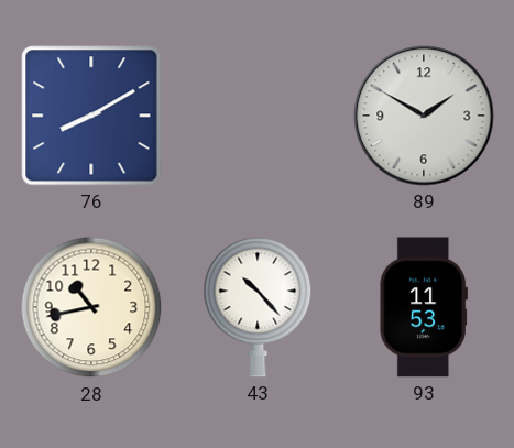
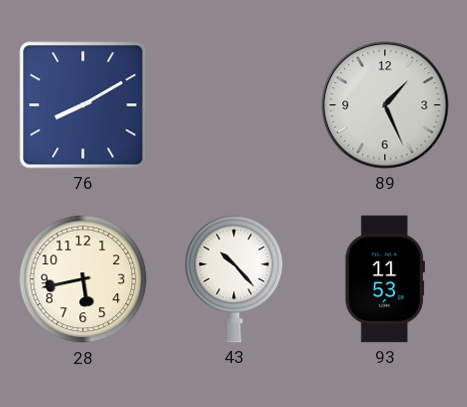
89: 1:50 -> 1:26
28: 10:43 -> 5:43
